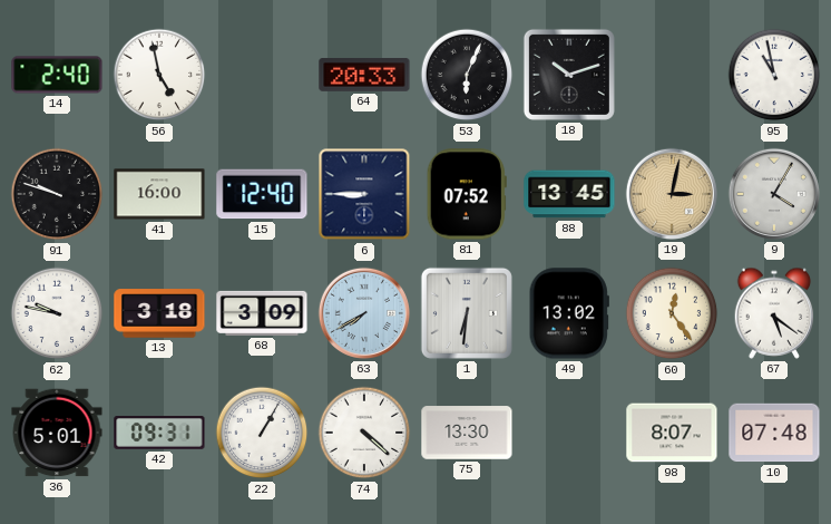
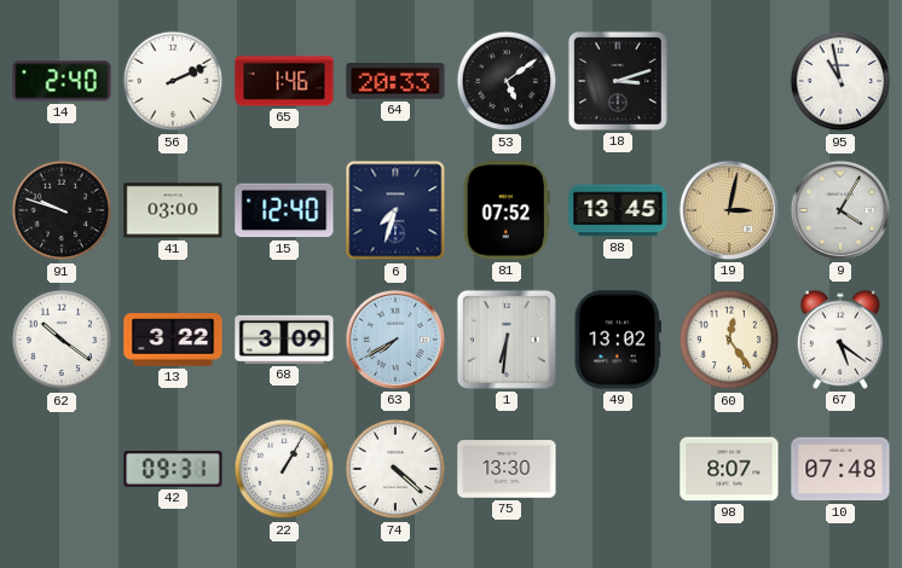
56: 4:58 -> 2:11
65: none -> 1:46
53: 6:04 -> 5:09
18: 10:12 -> 3:12
41: 16:00 -> 03:00
6: 8:45 -> 7:33
62: 9:47 -> 10:21
13: 3:18 -> 3:22
36: 5:01 -> none
